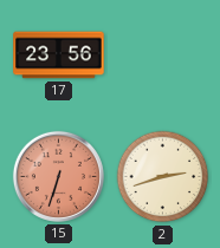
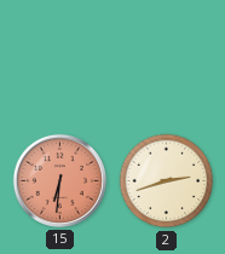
17: 23:56 -> none
15: 6:33 -> 6:31
